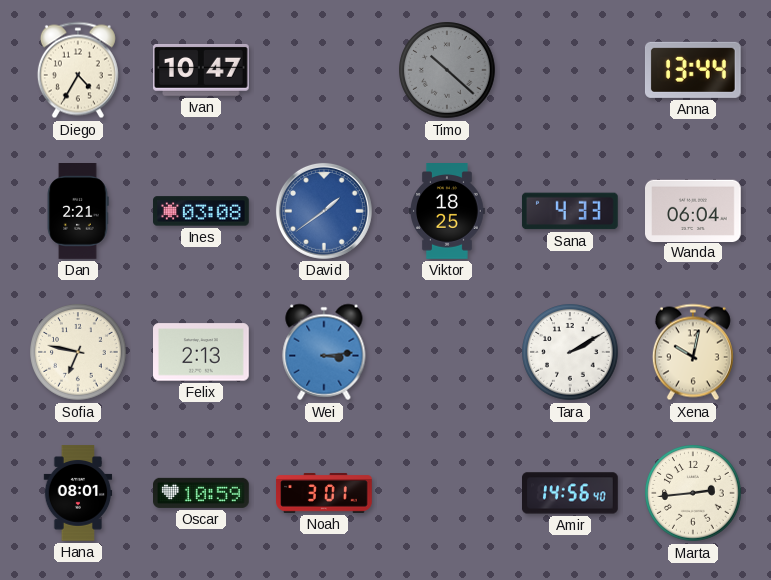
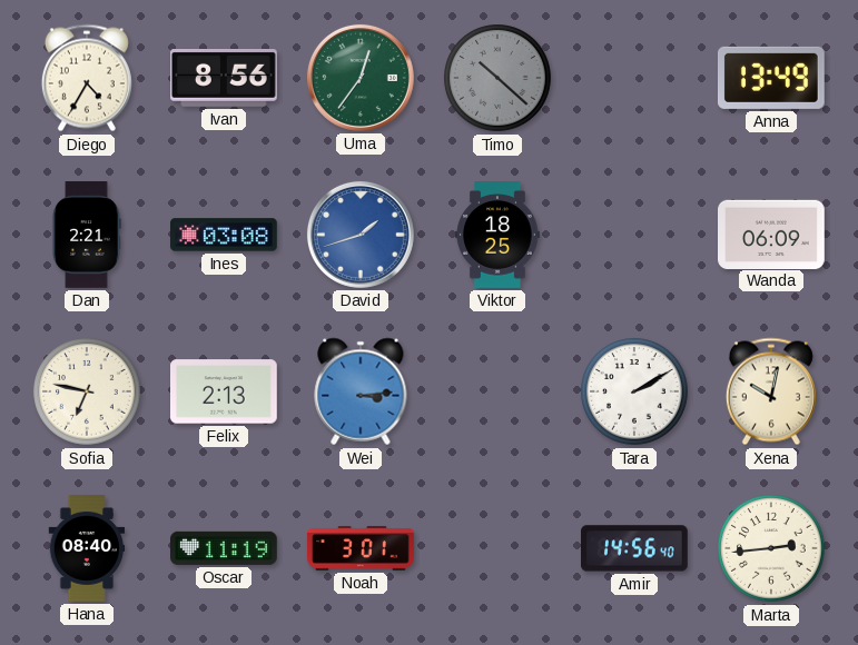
Ivan: 10:47 -> 8:56
Uma: none -> 12:36
Anna: 13:44 -> 13:49
David: 1:39 -> 1:42
Sana: 4:33 -> none
Wanda: 06:04 -> 06:09
Hana: 08:01 -> 08:40
Oscar: 10:59 -> 11:19
